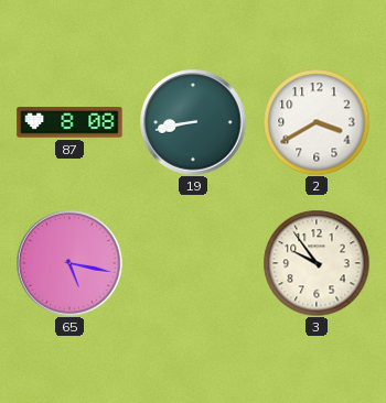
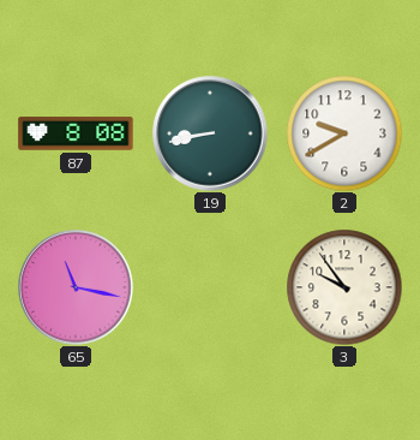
2: 3:40 -> 9:40
65: 5:17 -> 11:17
